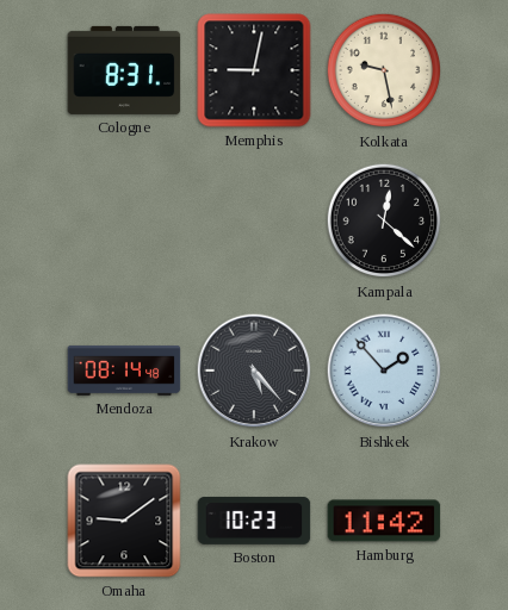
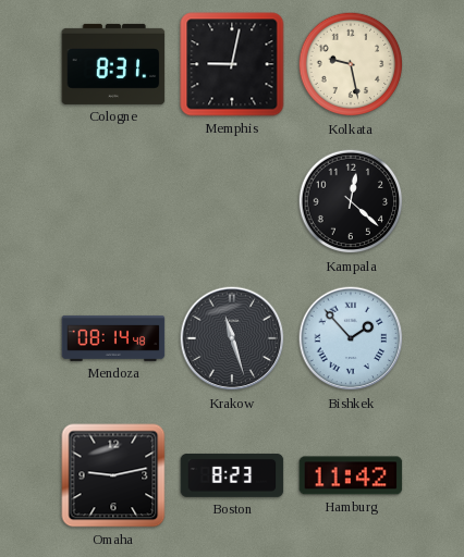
Krakow: 5:23 -> 11:27
Omaha: 9:09 -> 9:13
Boston: 10:23 -> 8:23
